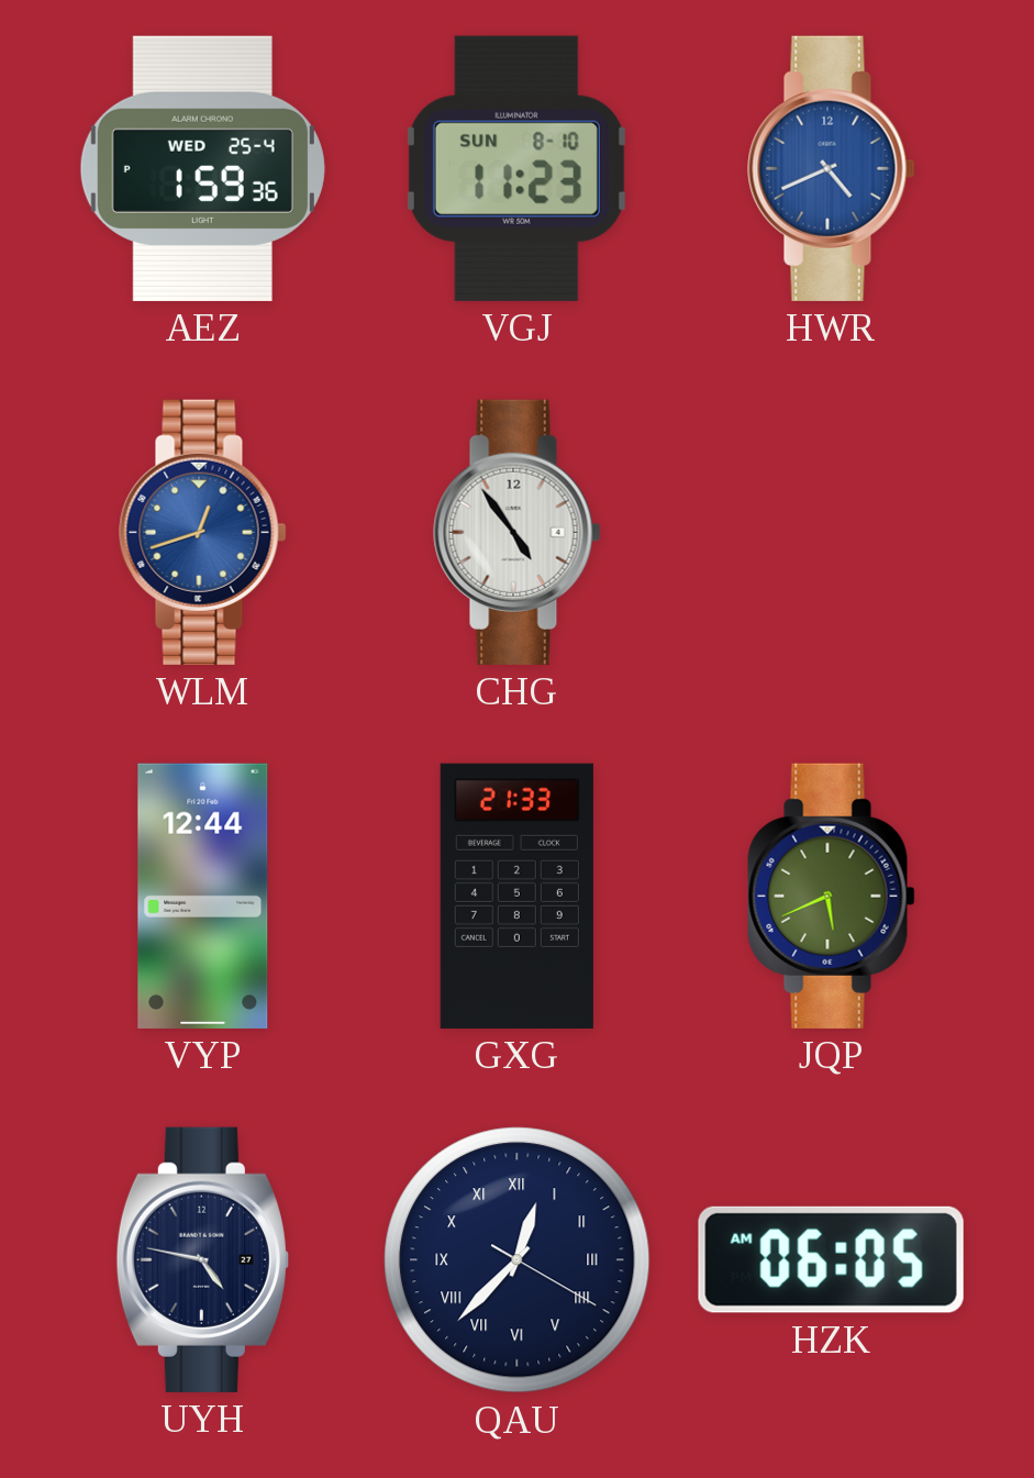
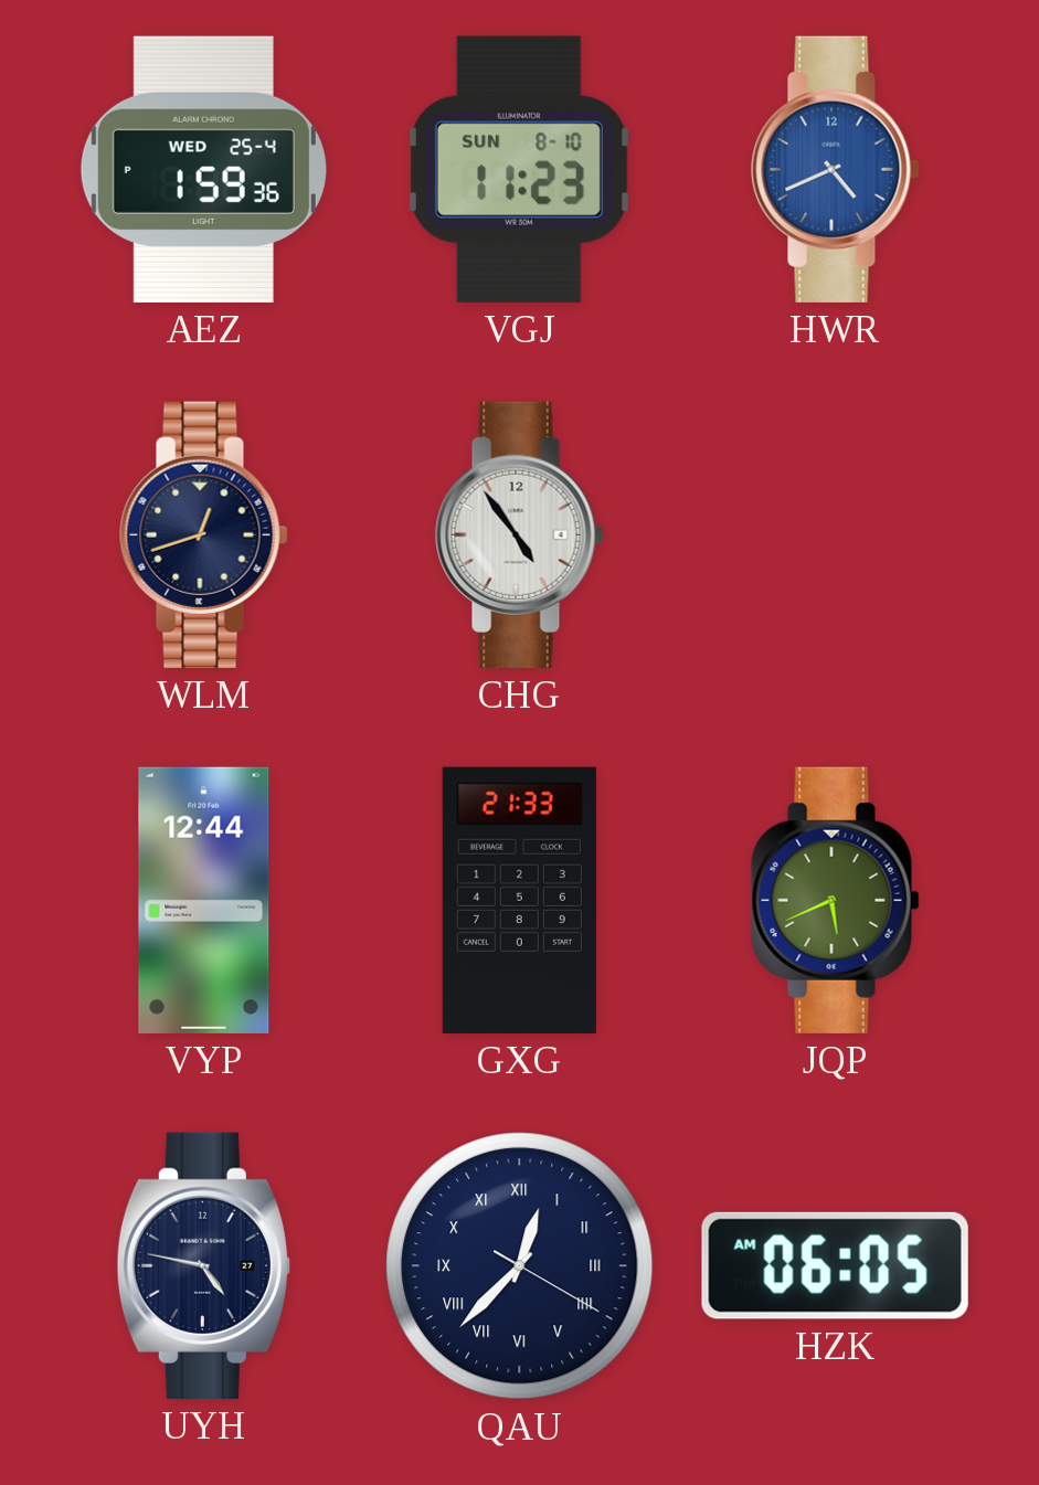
WLM dial: blue -> navy
